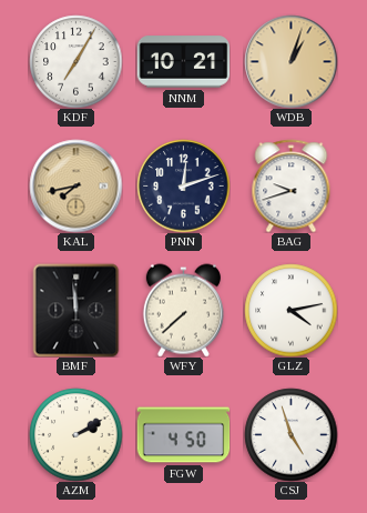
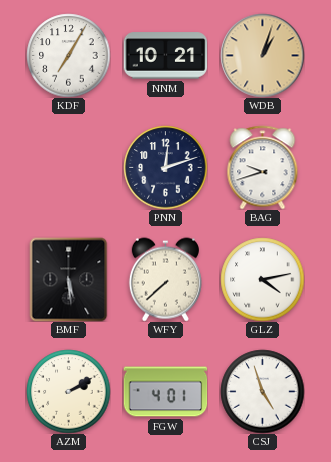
KAL: 7:43 -> none
BMF: 11:59 -> 5:29
FGW: 4:50 -> 4:01
